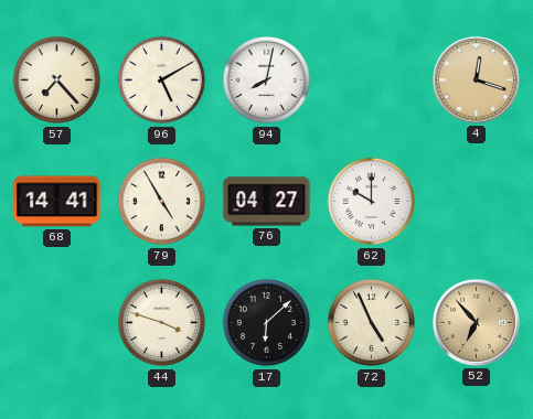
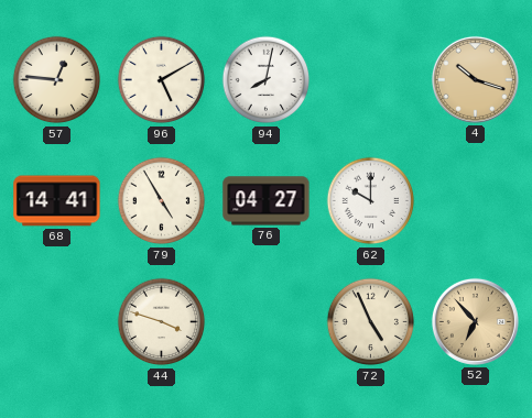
57: 7:23 -> 12:46
4: 12:18 -> 10:18
17: 6:08 -> none
